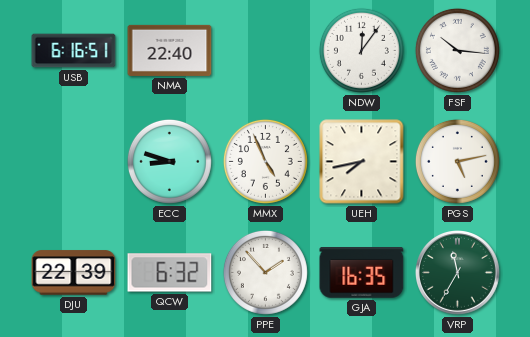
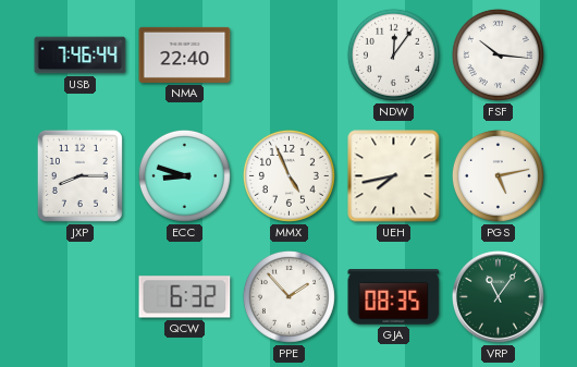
USB: 6:16 -> 7:46
JXP: none -> 8:15
DJU: 22:39 -> none
GJA: 16:35 -> 08:35
VRP: 11:35 -> 11:06
